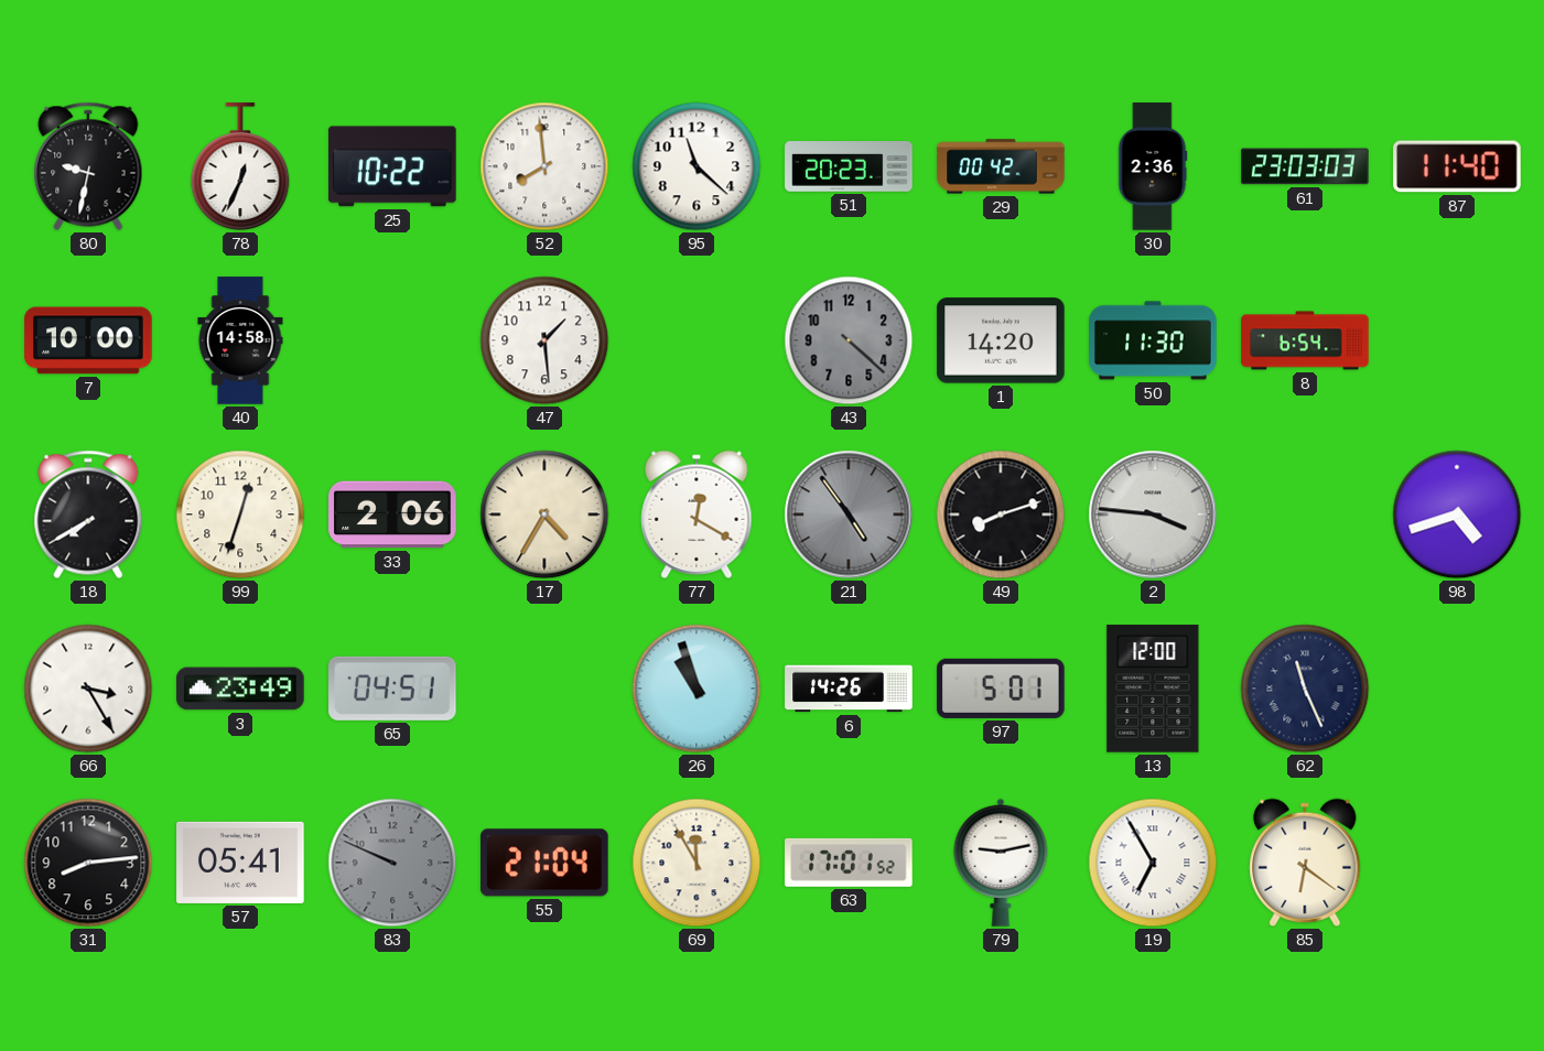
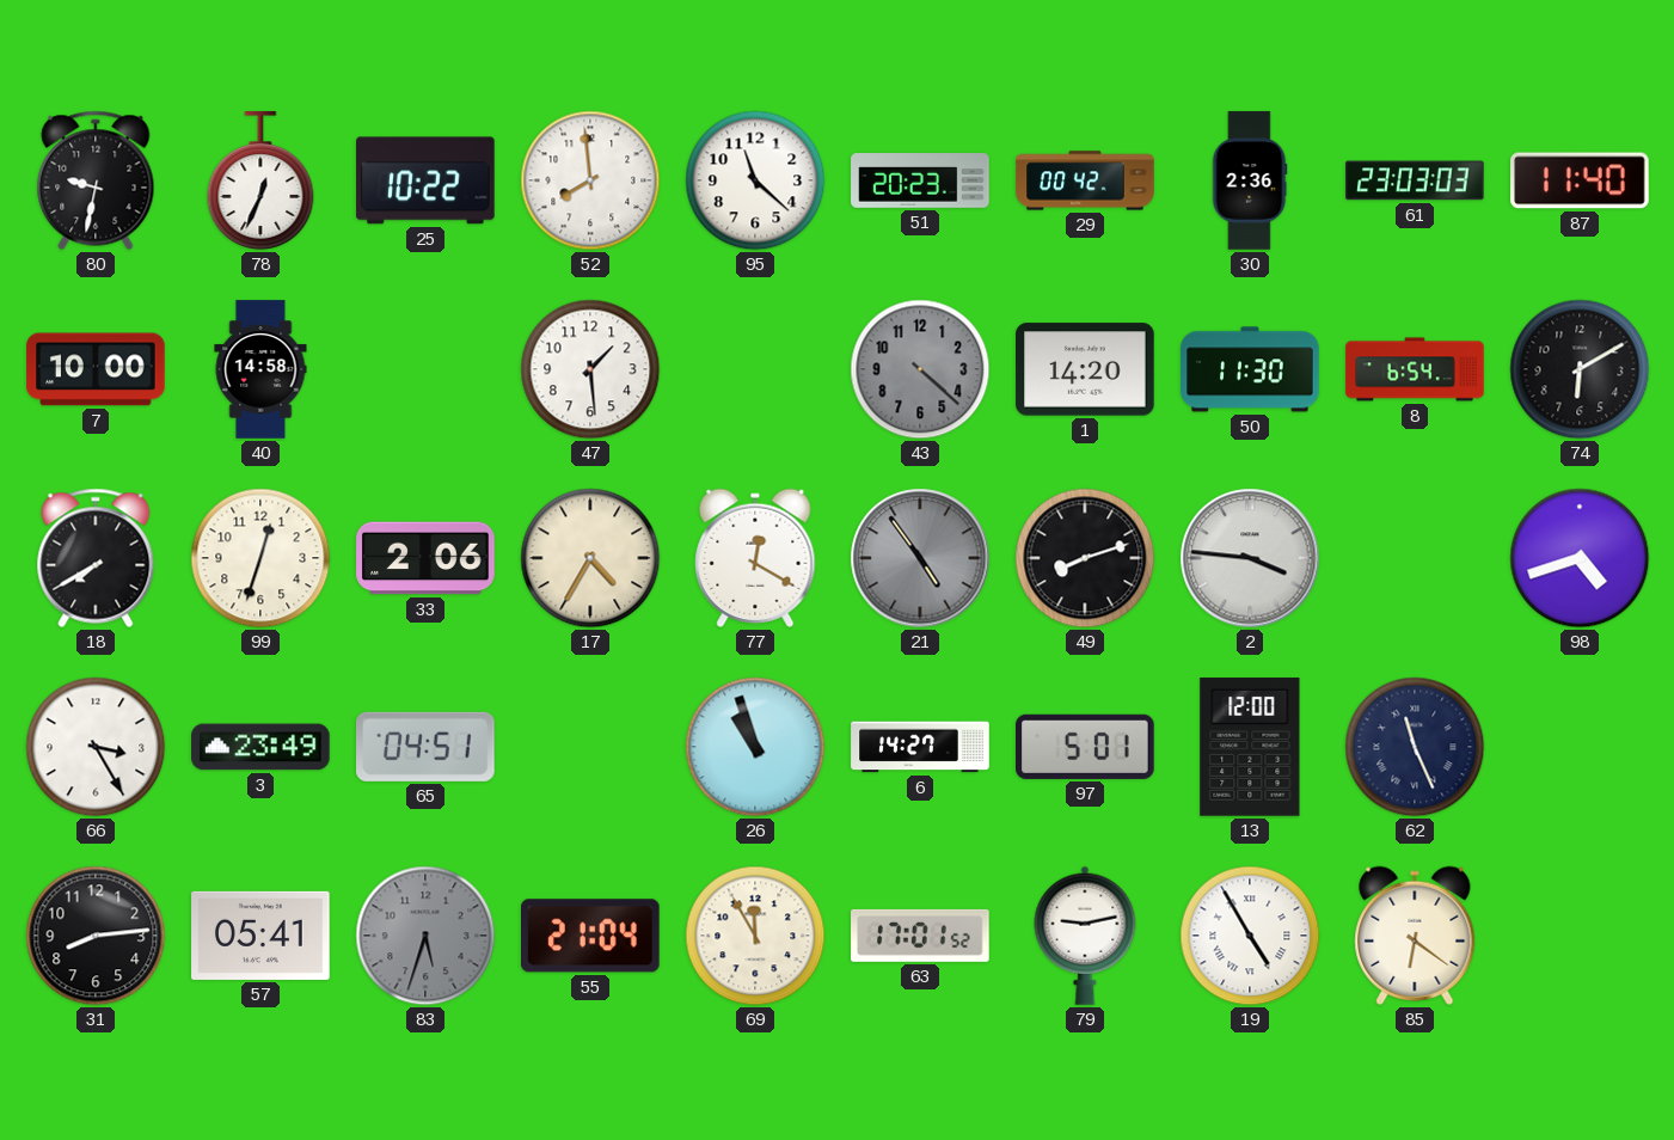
74: none -> 6:10
6: 14:26 -> 14:27
83: 9:49 -> 5:33
19: 6:55 -> 4:55
